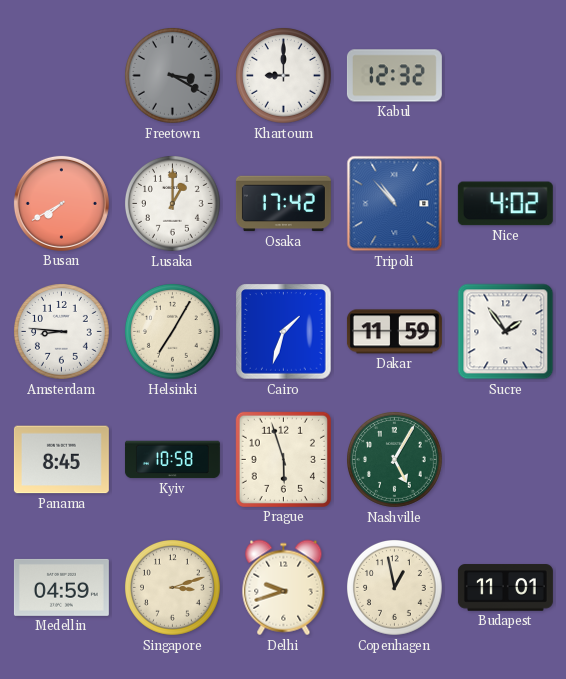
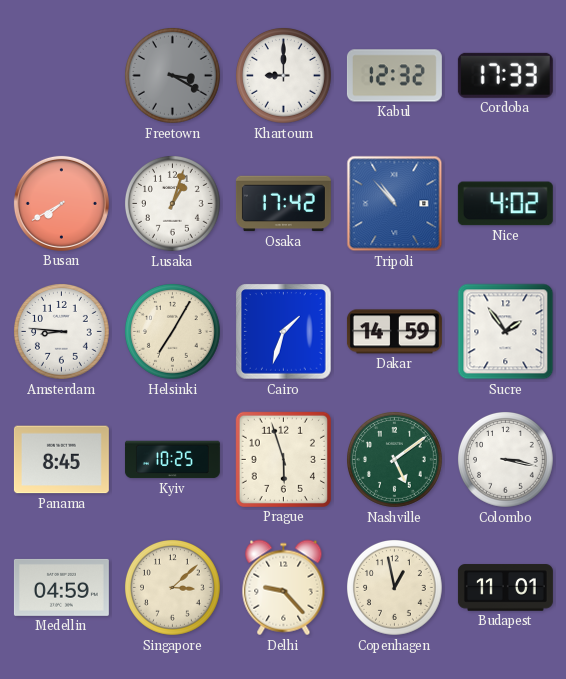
Cordoba: none -> 17:33
Lusaka: 1:00 -> 1:03
Dakar: 11:59 -> 14:59
Kyiv: 10:58 -> 10:25
Nashville: 5:05 -> 5:09
Colombo: none -> 3:17
Singapore: 3:12 -> 3:08
Delhi: 9:42 -> 9:23
